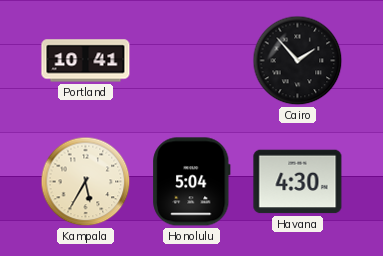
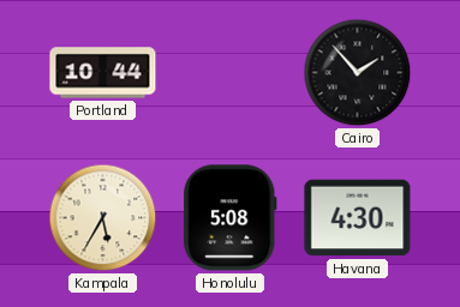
Portland: 10:41 -> 10:44
Honolulu: 5:04 -> 5:08
